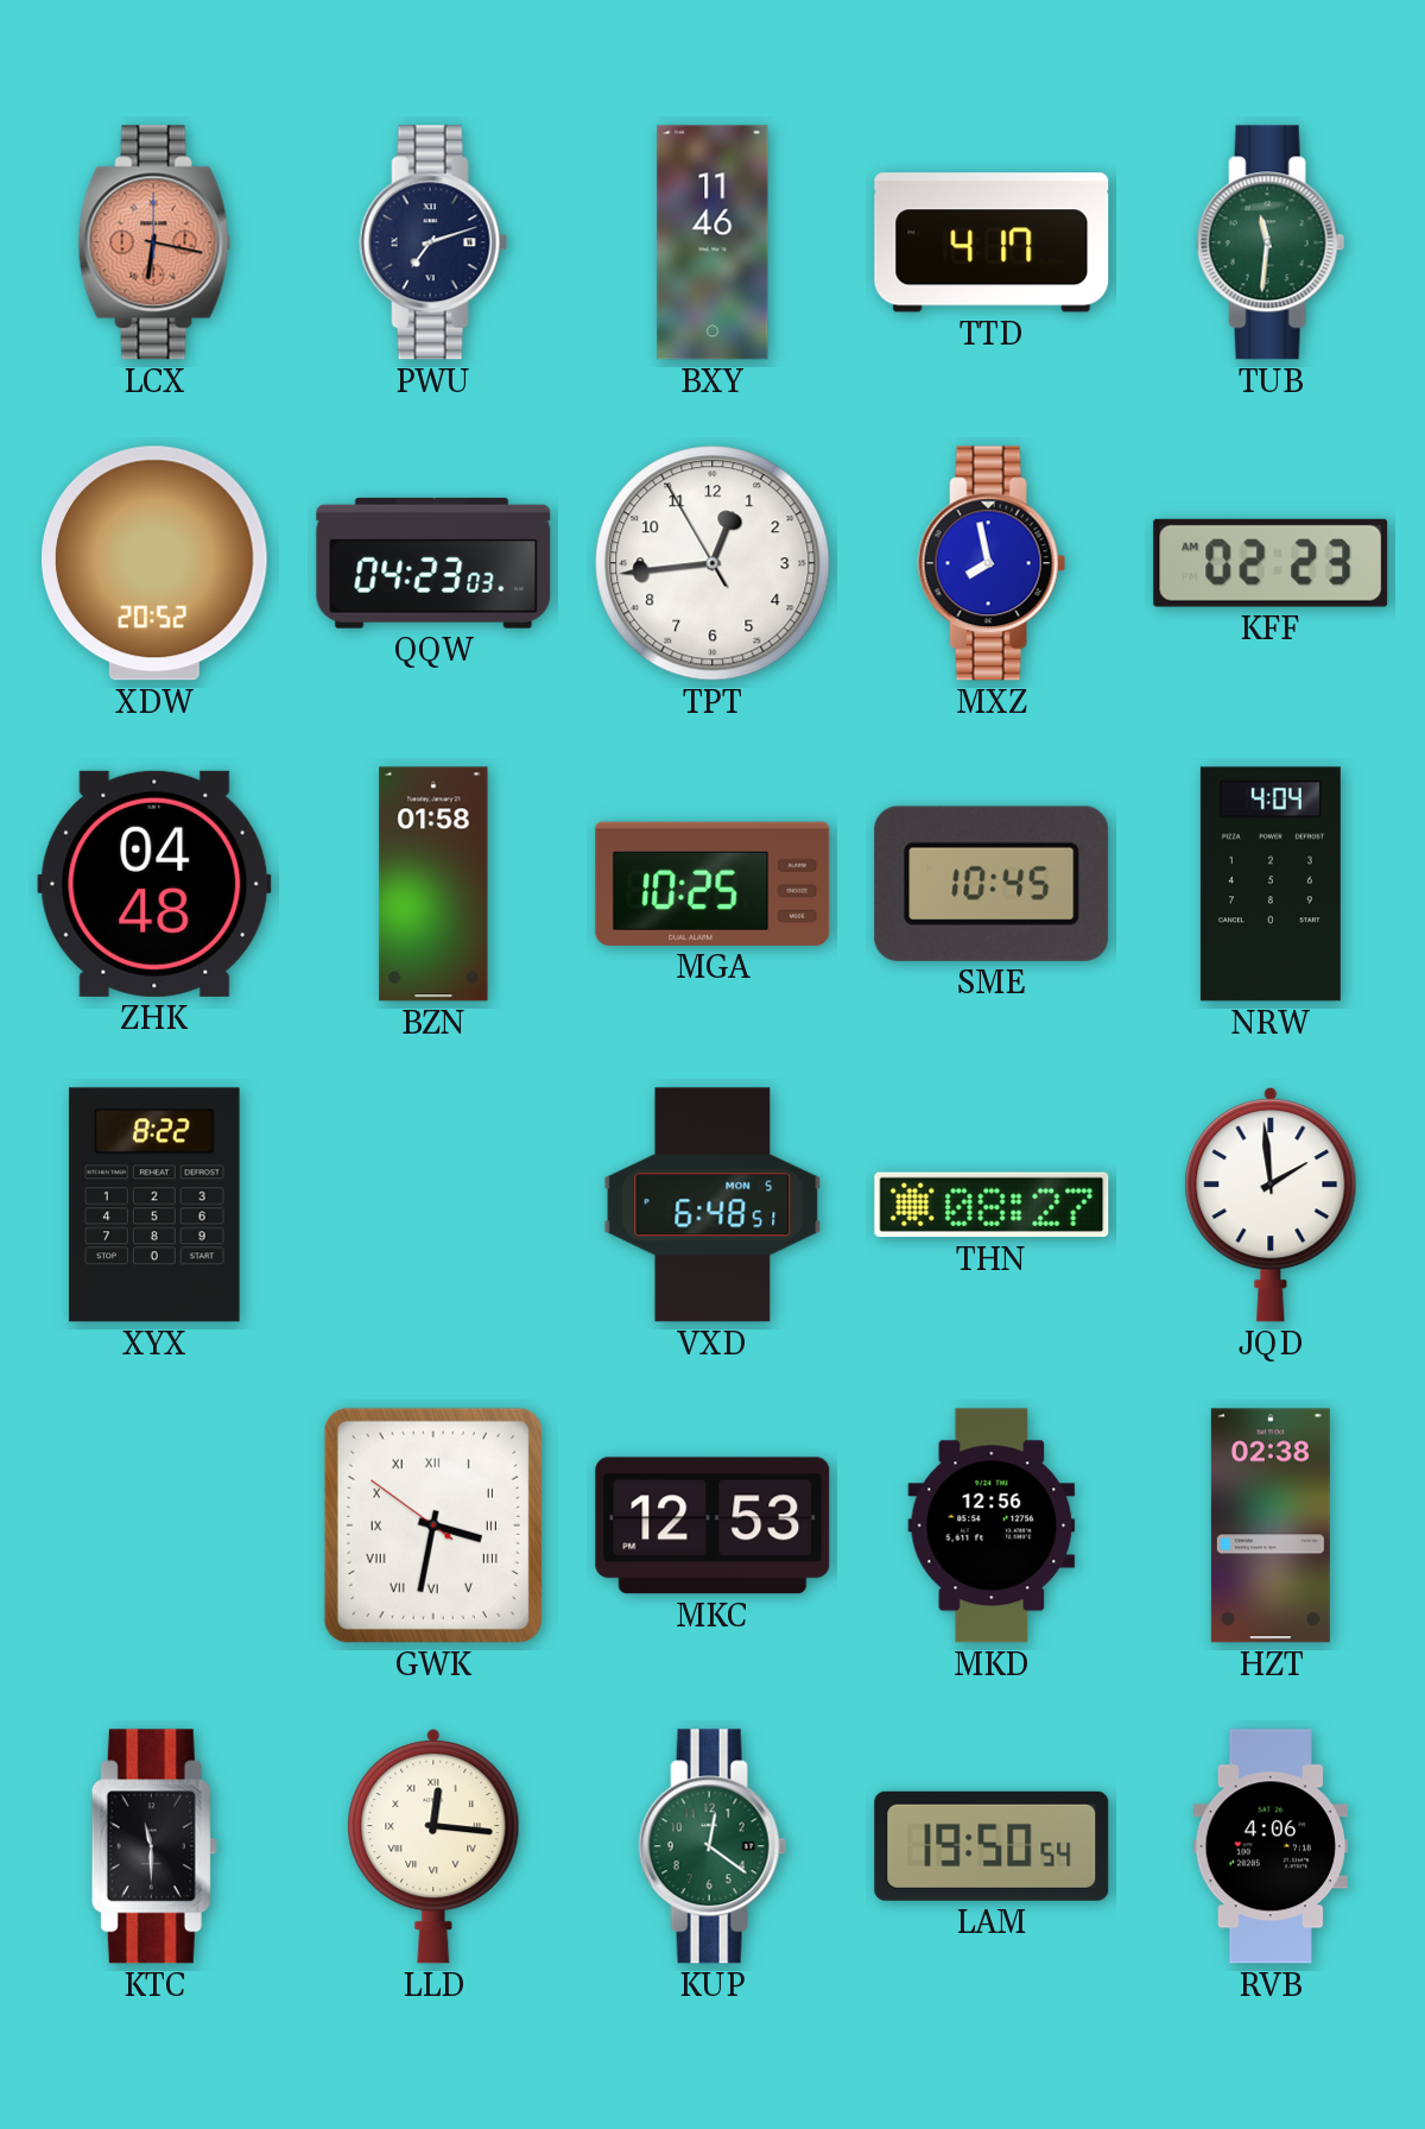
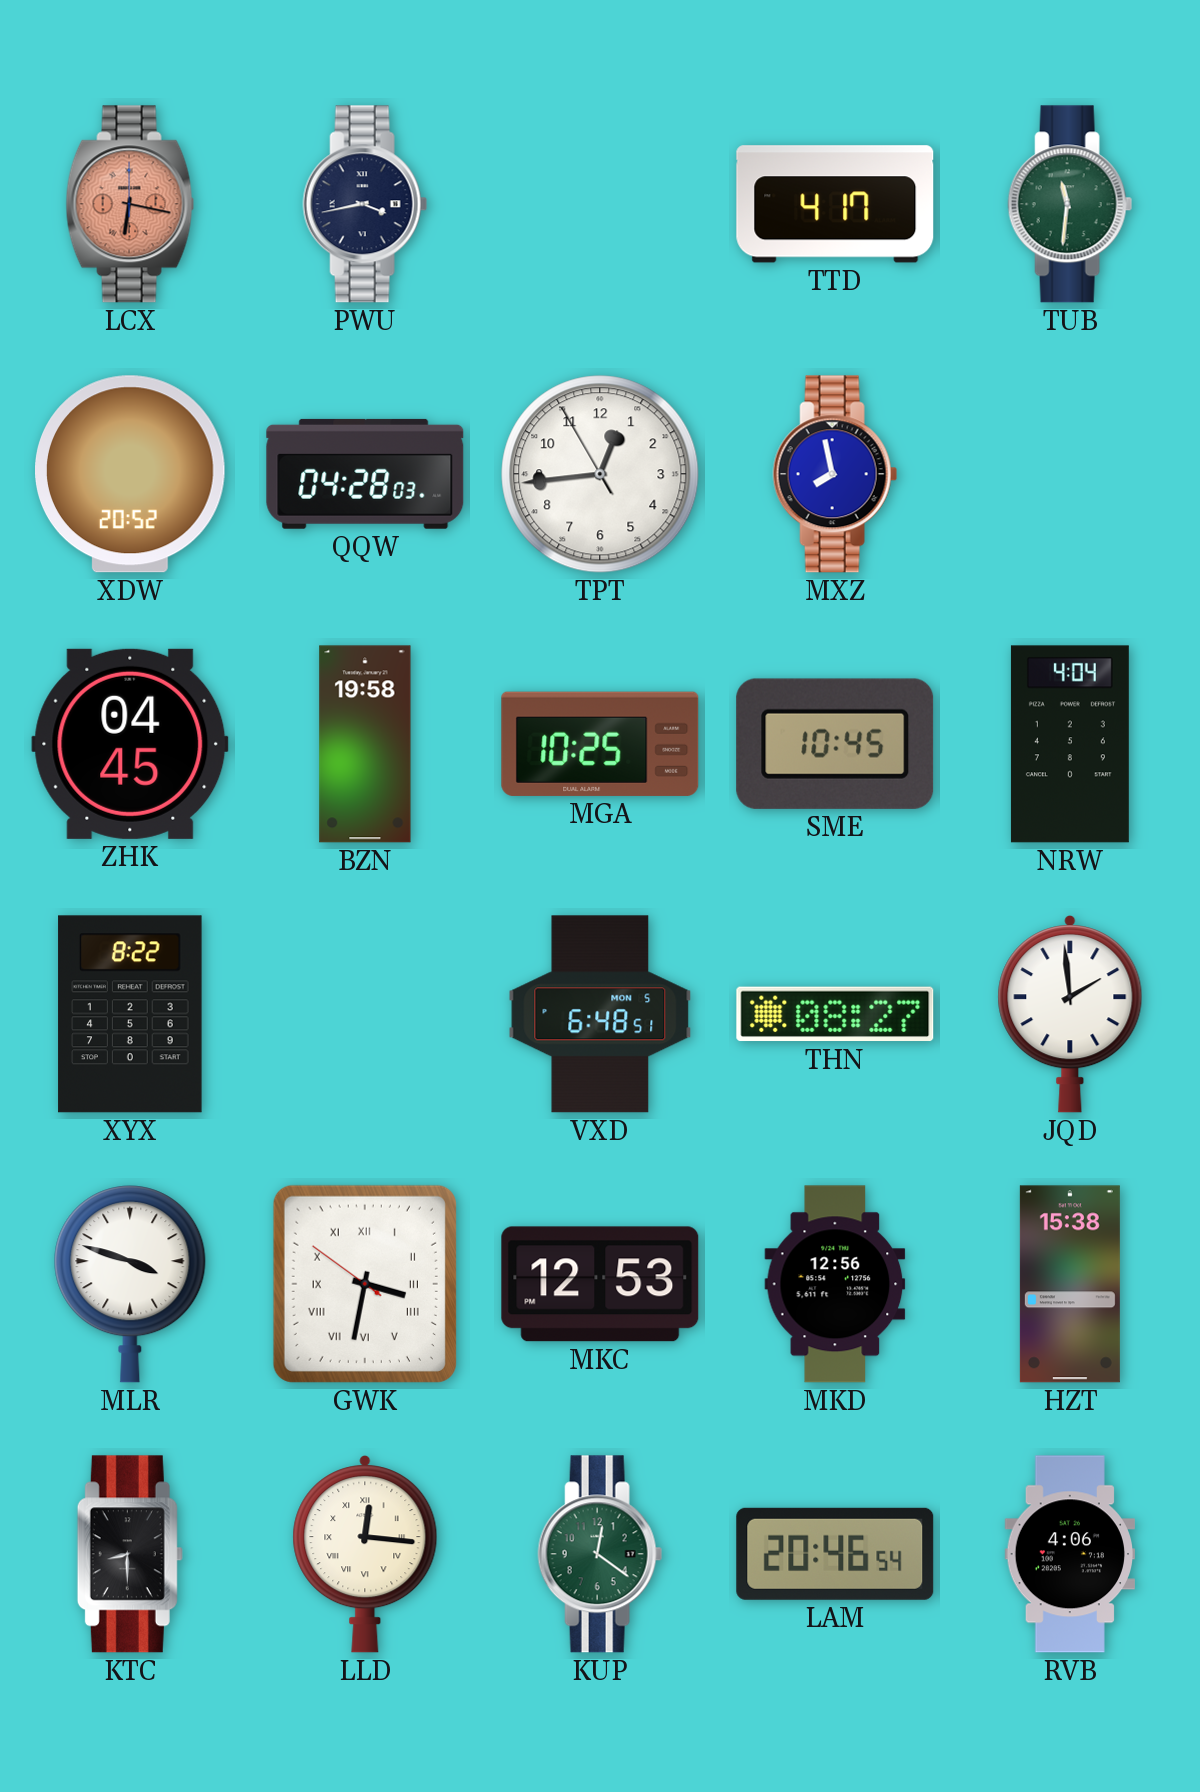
PWU: 7:12 -> 3:43
BXY: 11:46 -> none
QQW: 04:23 -> 04:28
KFF: 02:23 -> none
ZHK: 04:48 -> 04:45
BZN: 01:58 -> 19:58
MLR: none -> 3:48
HZT: 02:38 -> 15:38
KTC: 11:30 -> 8:30
LAM: 19:50 -> 20:46
